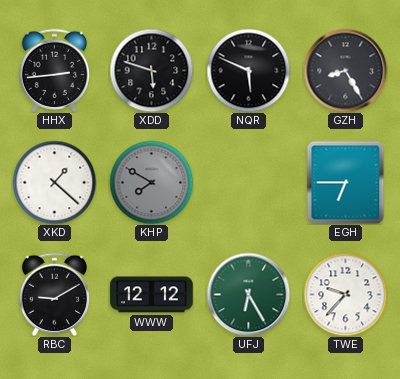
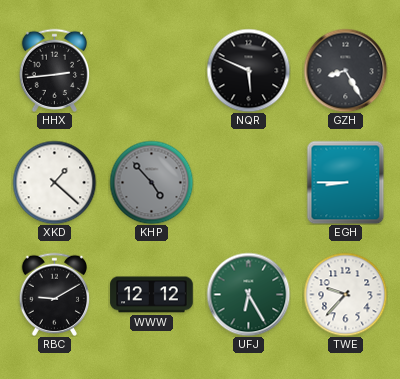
XDD: 5:48 -> none
KHP: 7:50 -> 4:53
EGH: 6:45 -> 8:45
